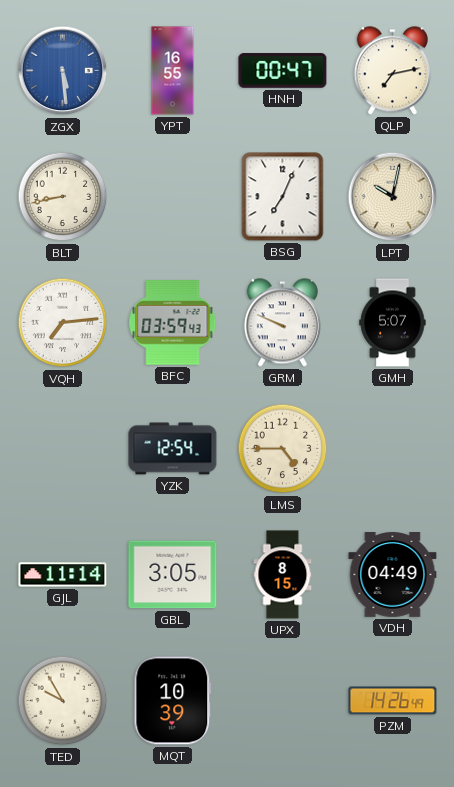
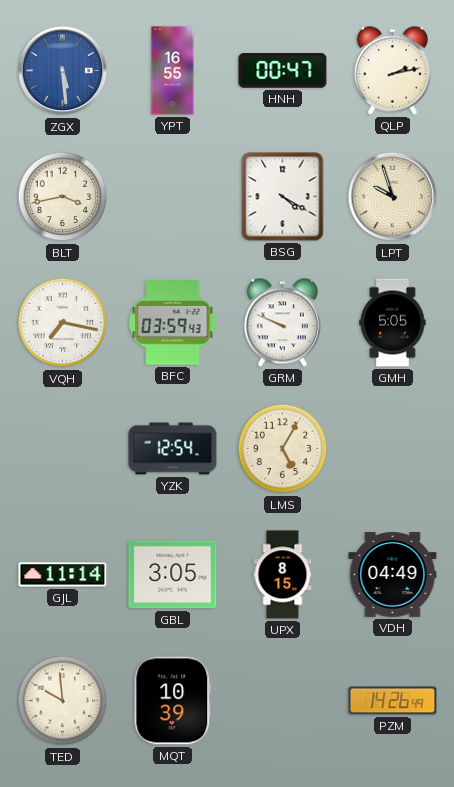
QLP: 7:13 -> 2:13
BLT: 8:43 -> 3:43
BSG: 7:04 -> 4:20
LPT: 10:02 -> 9:57
VQH: 7:14 -> 7:17
GMH: 5:07 -> 5:05
LMS: 4:45 -> 5:05
TED: 9:55 -> 9:59
